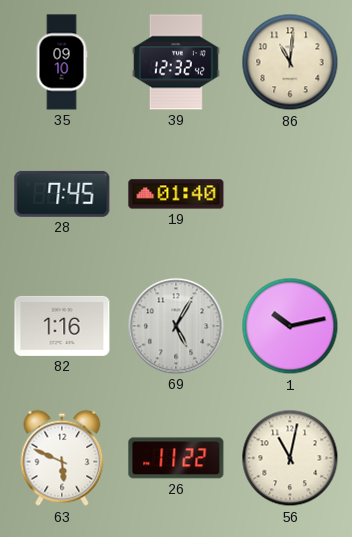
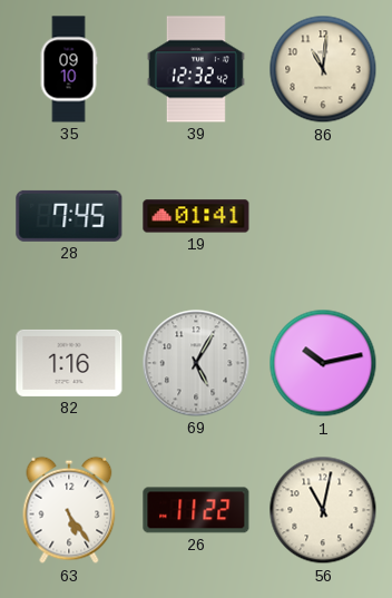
19: 01:40 -> 01:41
63: 5:49 -> 5:24
